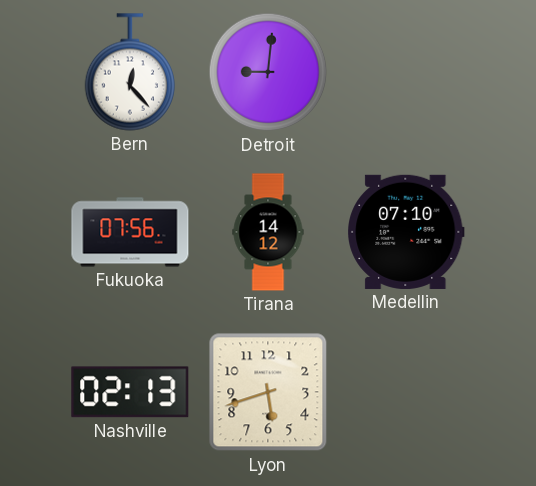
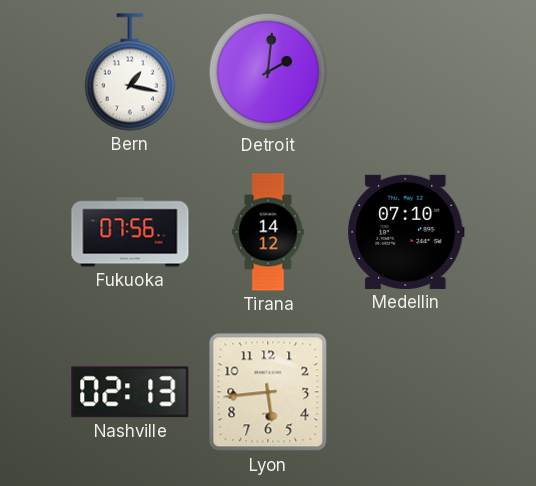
Bern: 12:23 -> 1:17
Detroit: 9:01 -> 2:01
Lyon: 5:42 -> 5:44
